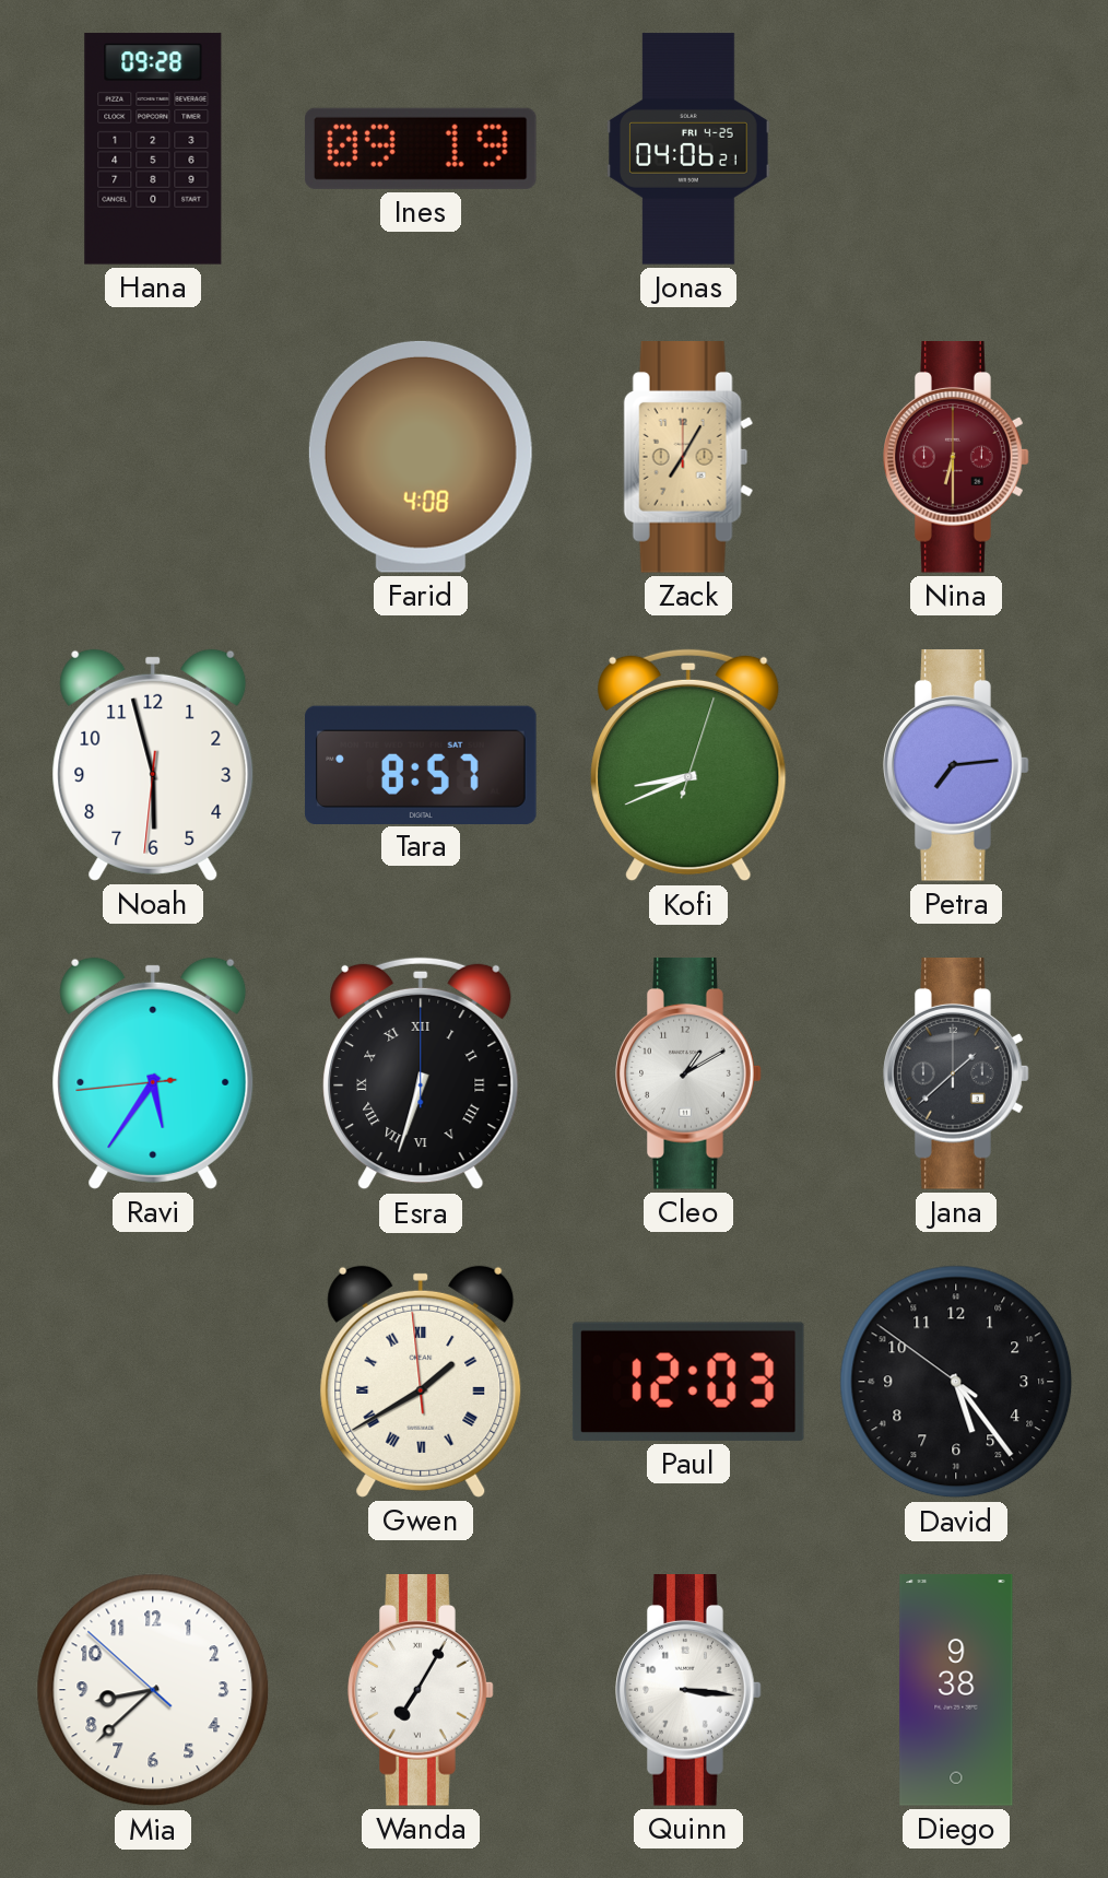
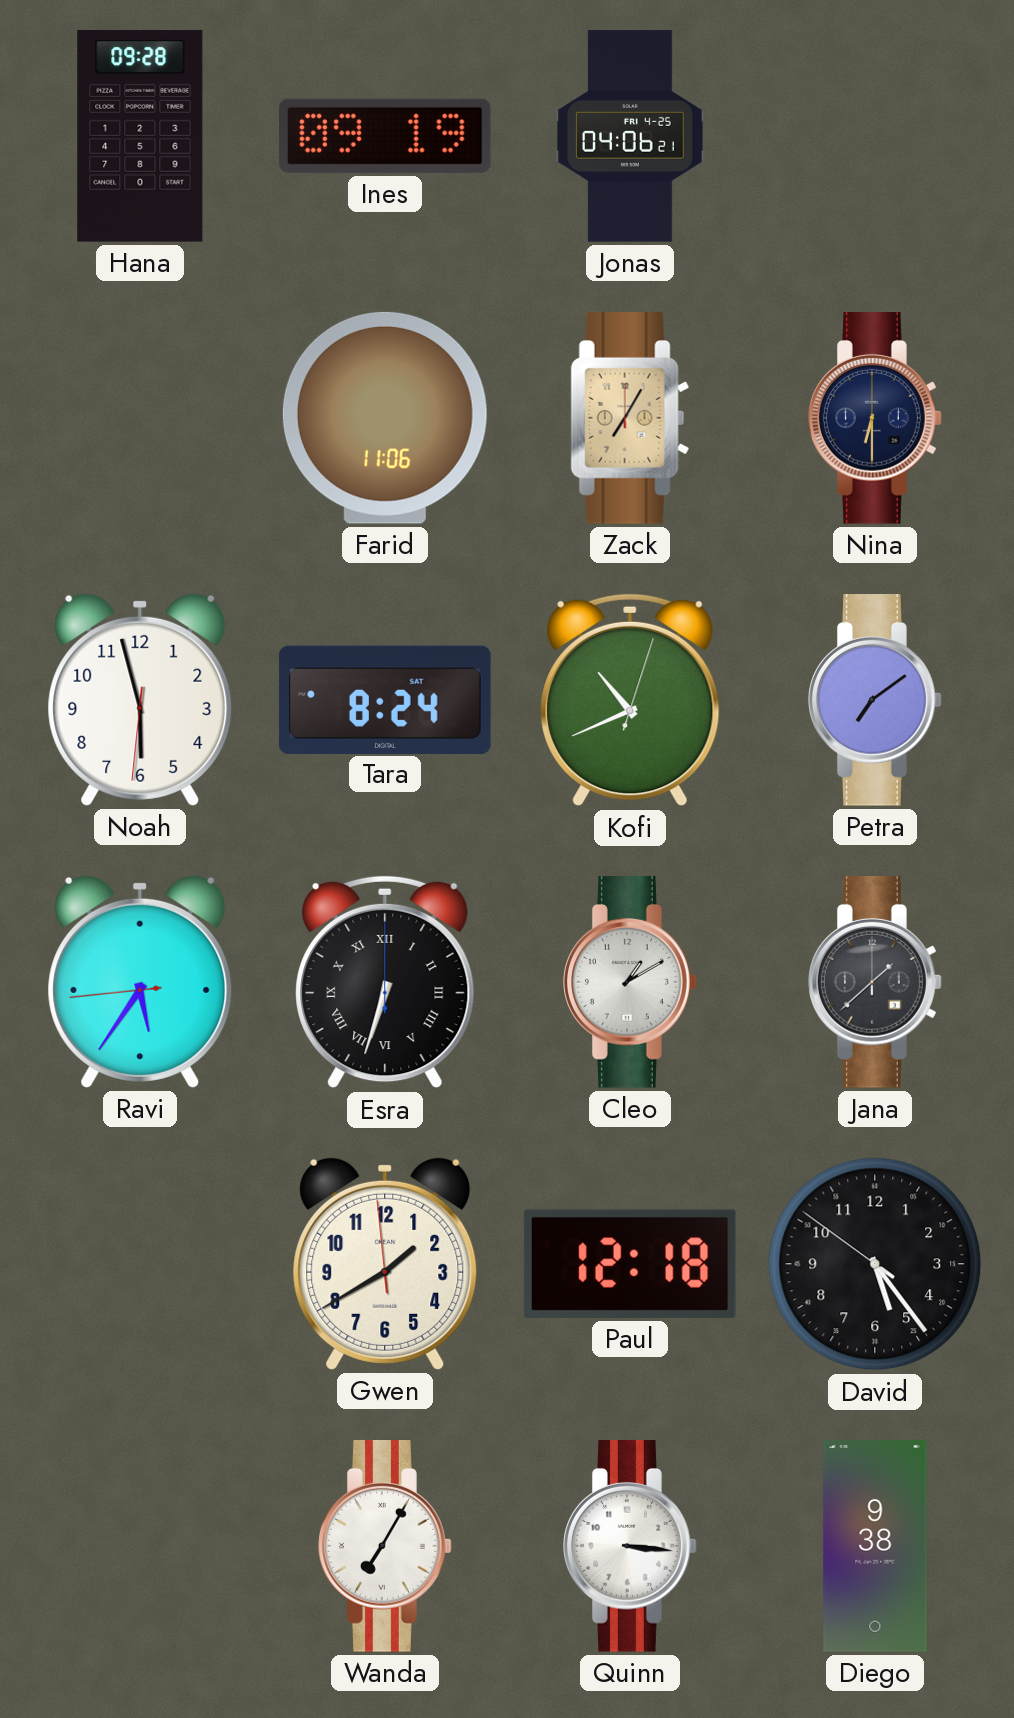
Farid: 4:08 -> 11:06
Nina dial: burgundy -> navy
Tara: 8:57 -> 8:24
Kofi: 8:41 -> 10:41
Petra: 7:14 -> 7:09
Gwen numerals: Roman -> Arabic
Paul: 12:03 -> 12:18
Mia: 8:37 -> none
